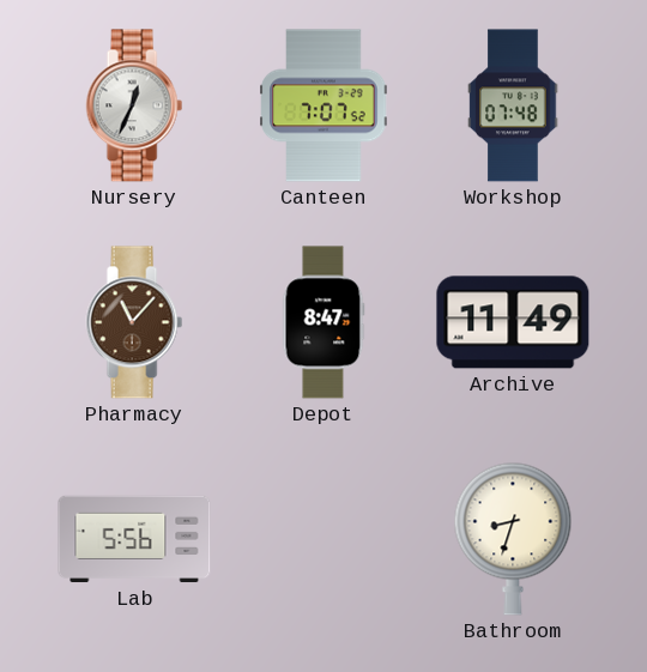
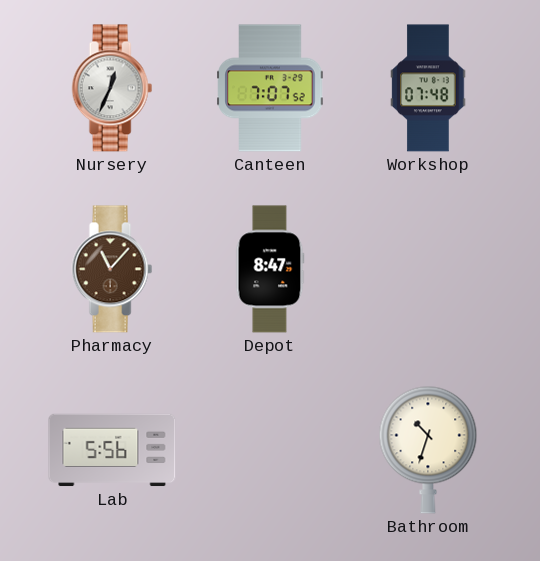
Archive: 11:49 -> none
Bathroom: 8:33 -> 10:33
